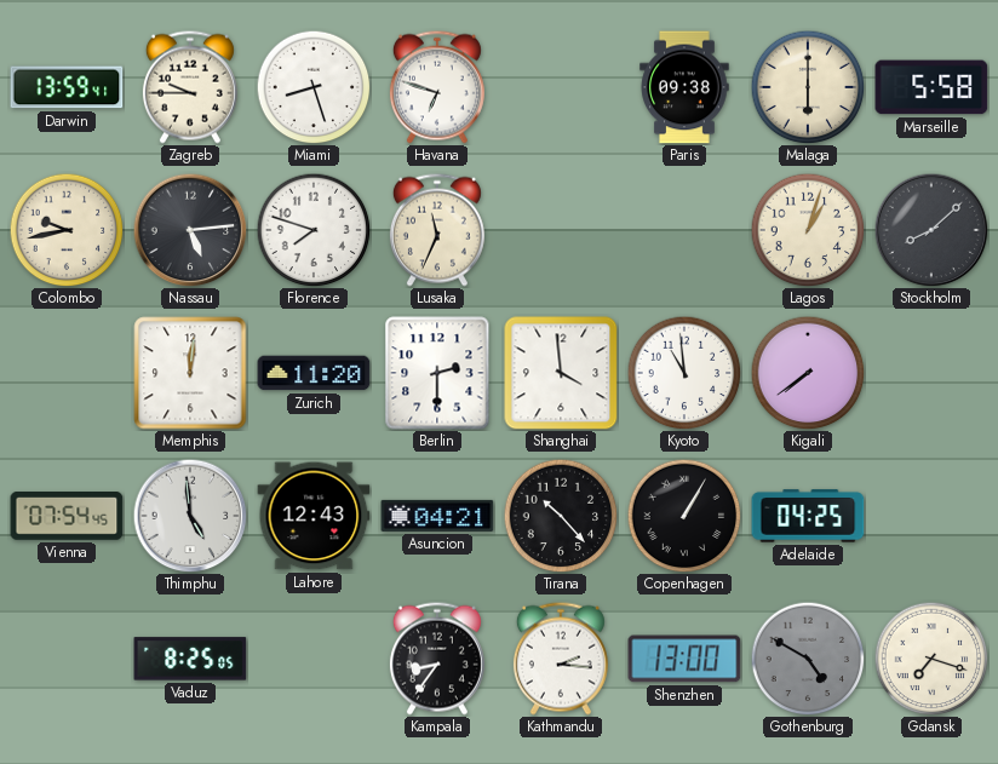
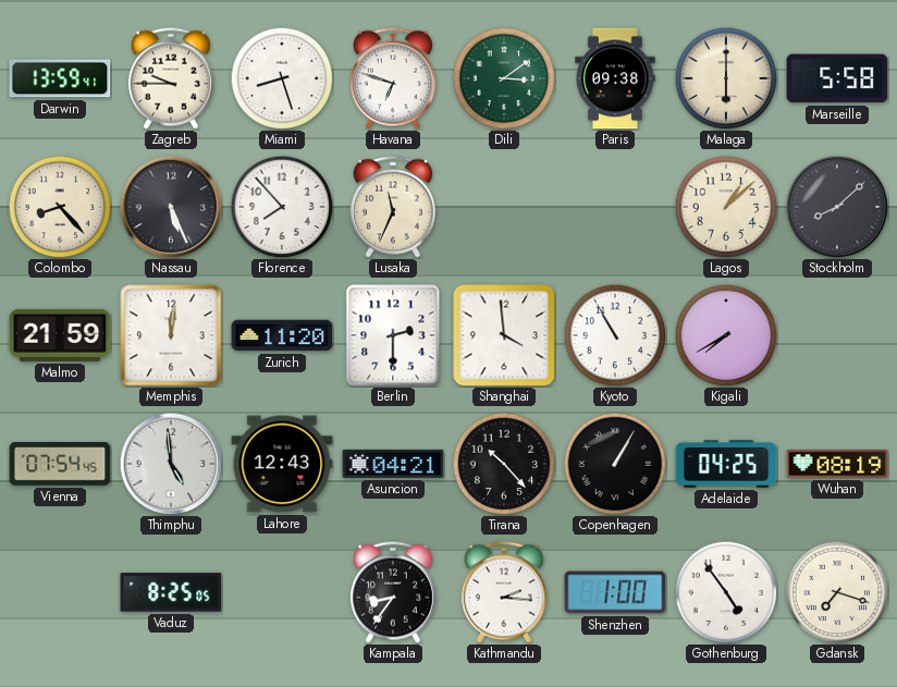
Dili: none -> 3:09
Colombo: 9:43 -> 8:23
Nassau: 5:14 -> 5:26
Florence: 7:48 -> 7:53
Lagos: 1:03 -> 1:08
Malmo: none -> 21:59
Kyoto: 10:59 -> 10:55
Kigali: 7:39 -> 7:40
Wuhan: none -> 08:19
Shenzhen: 13:00 -> 1:00
Gothenburg: 4:50 -> 4:54
Gothenburg dial: grey -> white
